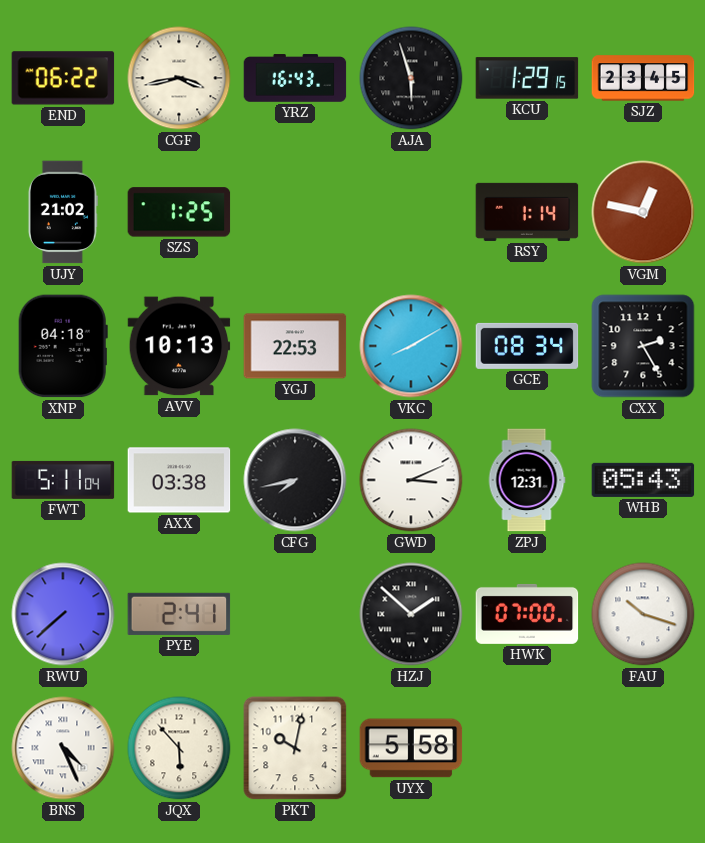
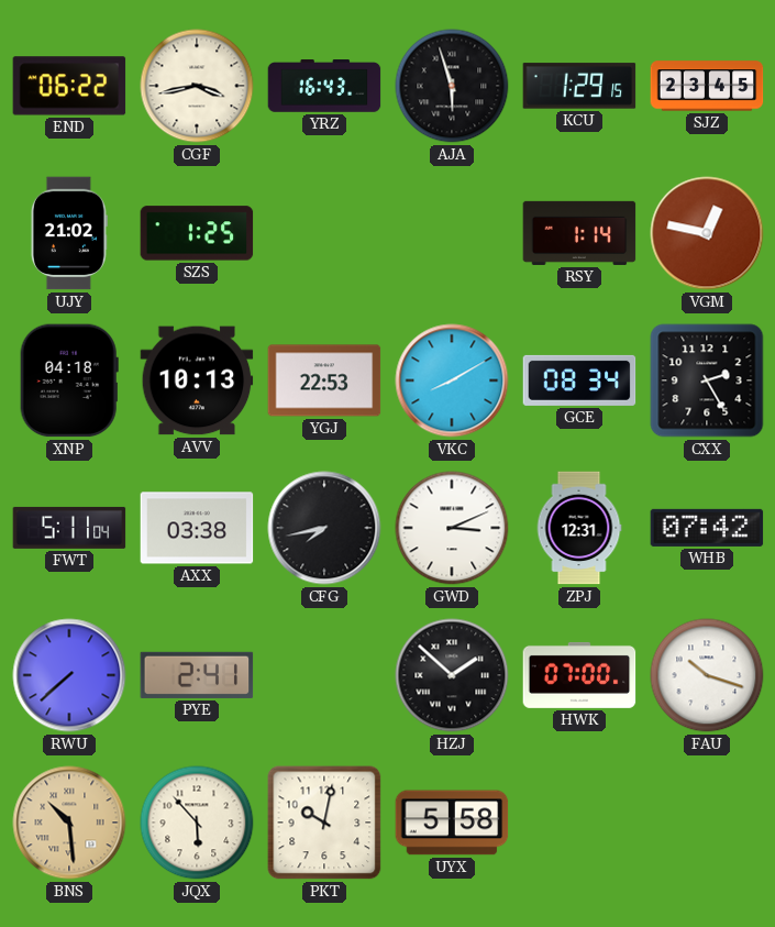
WHB: 05:43 -> 07:42
BNS: 4:26 -> 10:29
BNS dial: white -> champagne
